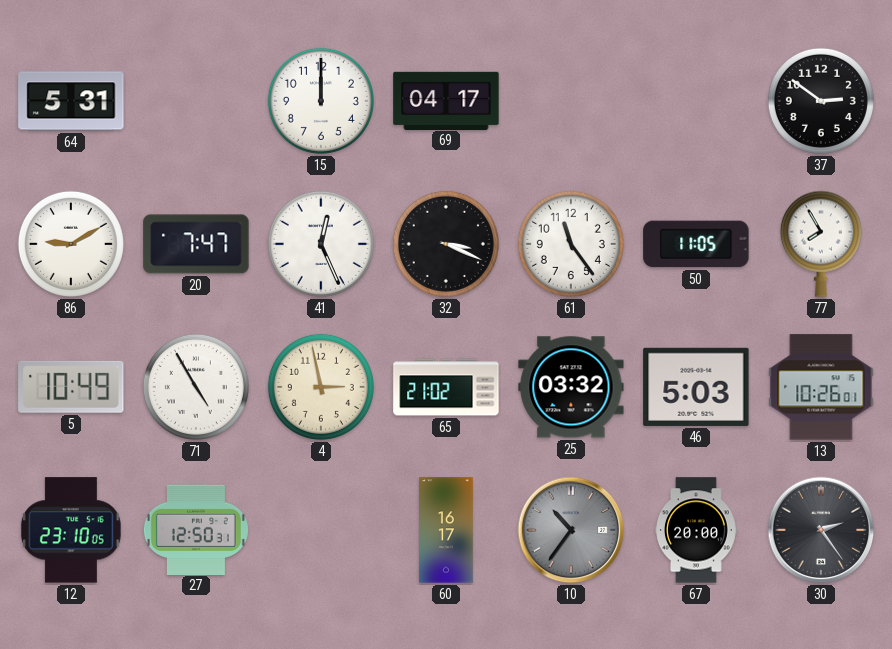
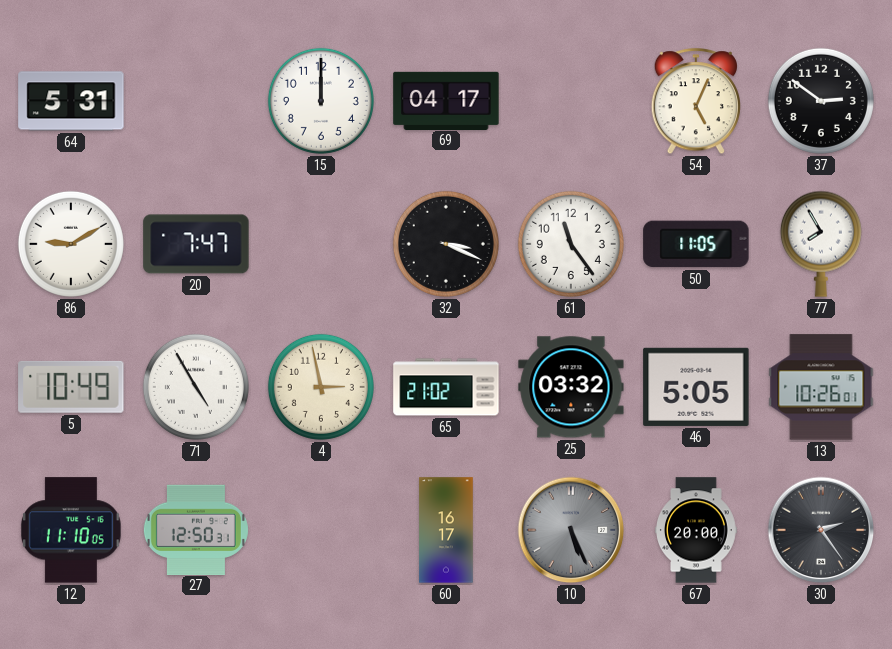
54: none -> 5:04
41: 12:26 -> none
46: 5:03 -> 5:05
12: 23:10 -> 11:10
10: 10:36 -> 5:26
